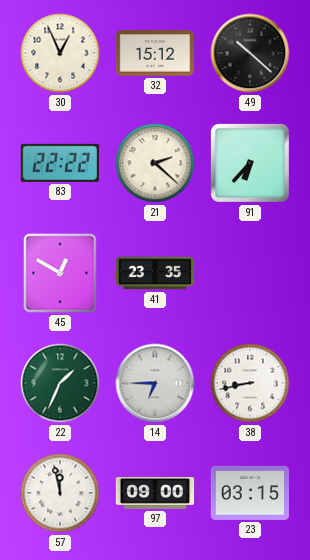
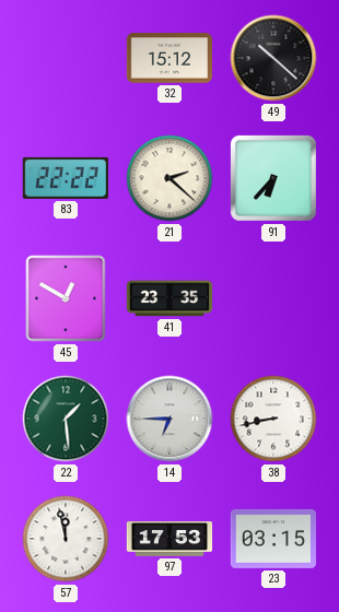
30: 12:56 -> none
22: 1:34 -> 1:29
97: 09:00 -> 17:53
